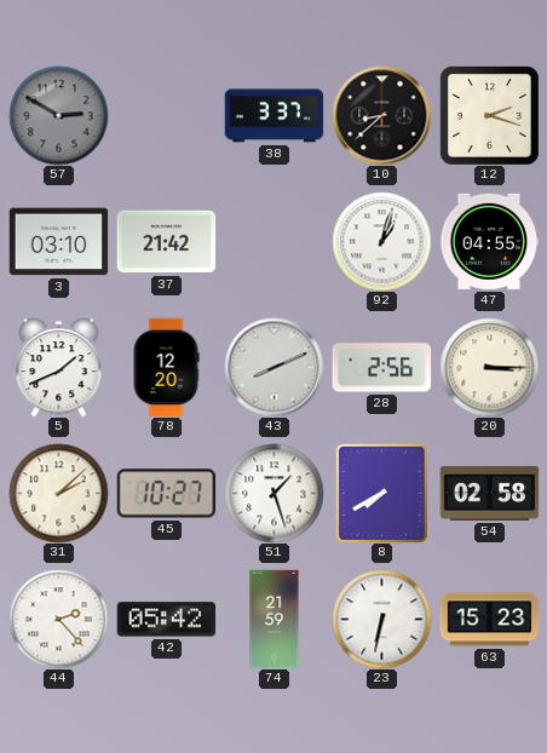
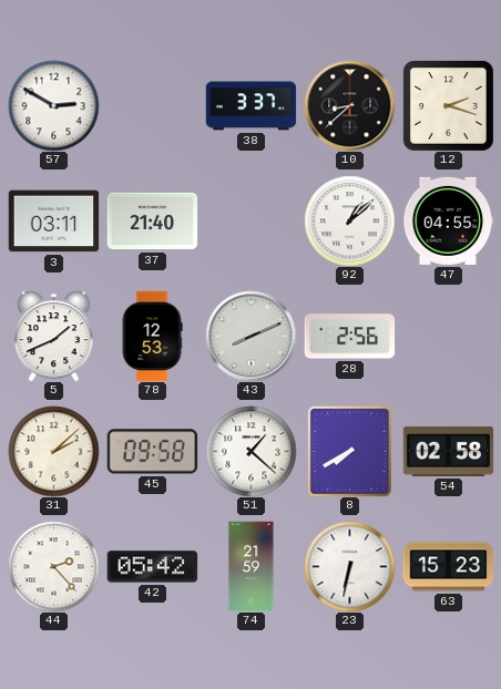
57 dial: grey -> white
3: 03:10 -> 03:11
37: 21:42 -> 21:40
92: 1:03 -> 1:08
78: 12:20 -> 12:53
20: 3:15 -> none
45: 10:27 -> 09:58
51: 1:27 -> 1:22
